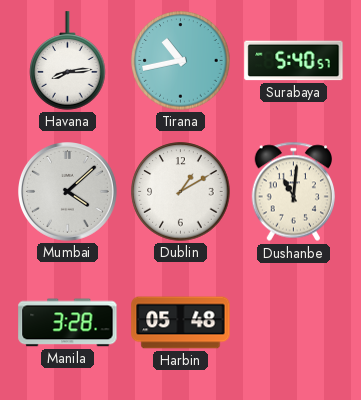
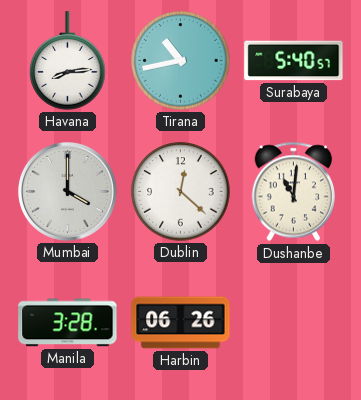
Mumbai: 4:08 -> 4:00
Dublin: 1:10 -> 12:22
Harbin: 05:48 -> 06:26
